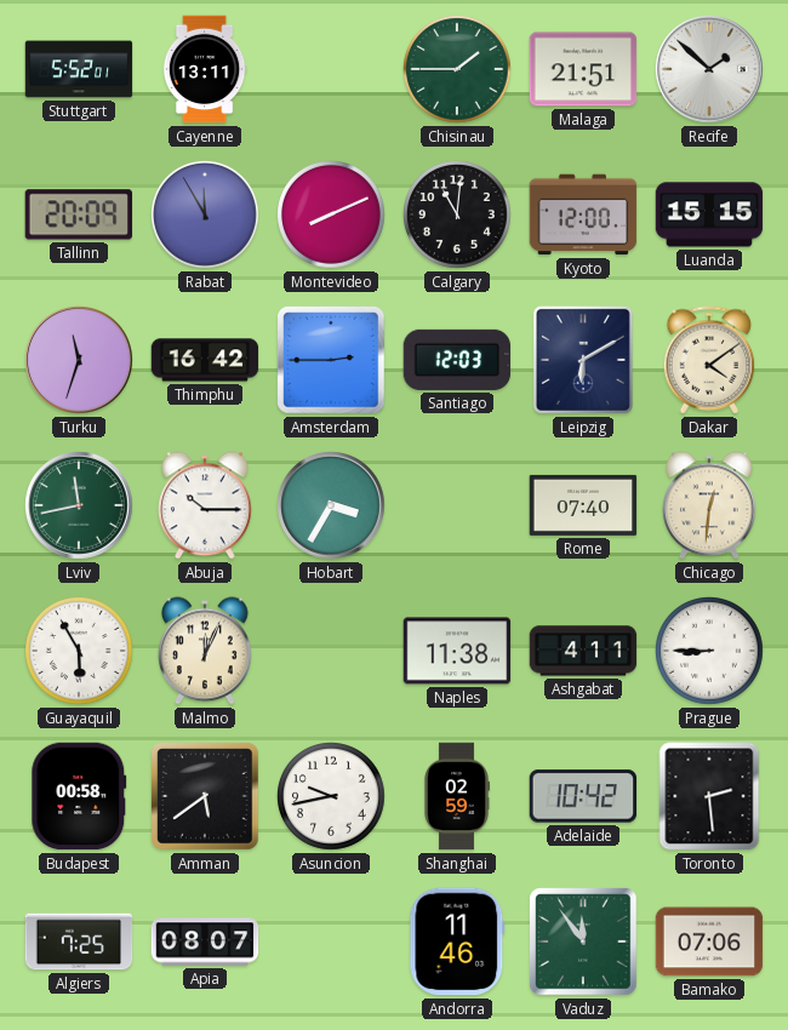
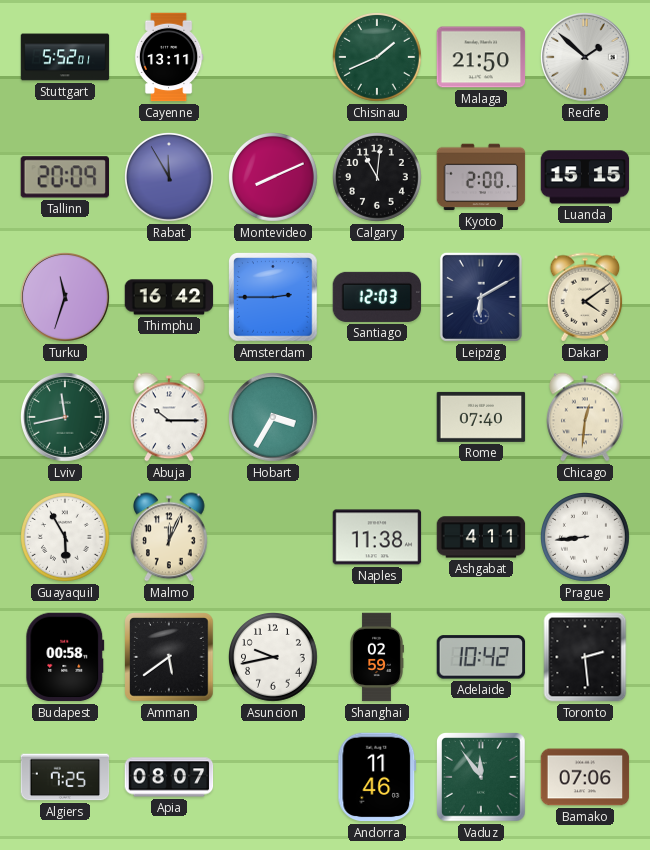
Chisinau: 1:45 -> 1:41
Malaga: 21:51 -> 21:50
Kyoto: 12:00 -> 2:00
Prague: 8:45 -> 8:44
